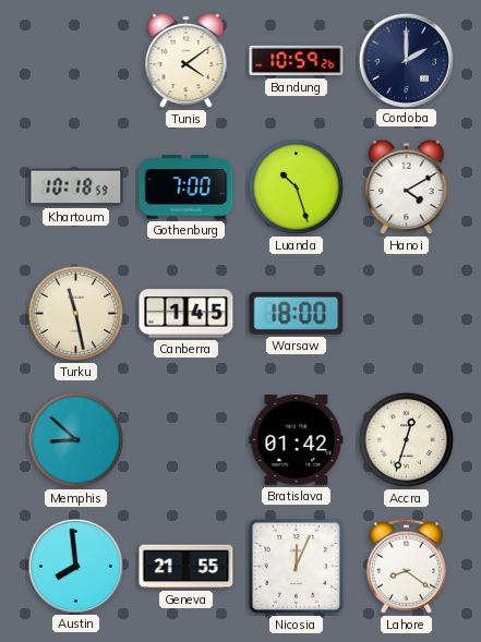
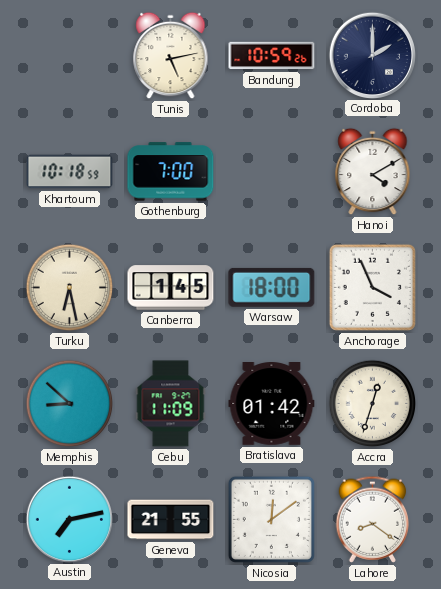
Tunis: 4:09 -> 5:13
Luanda: 10:27 -> none
Turku: 11:28 -> 6:28
Anchorage: none -> 3:56
Cebu: none -> 11:09
Austin: 7:59 -> 7:13
Nicosia: 12:04 -> 12:09
